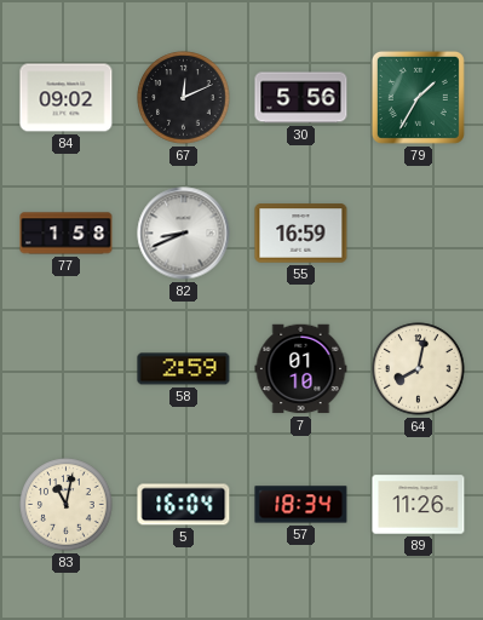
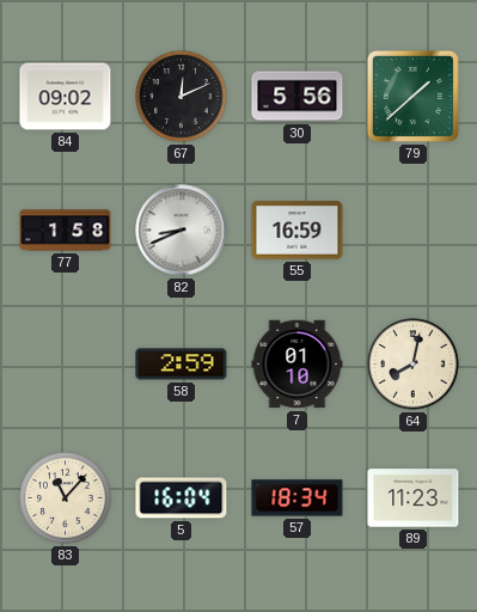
79: 1:35 -> 1:38
83: 11:02 -> 11:07
89: 11:26 -> 11:23
